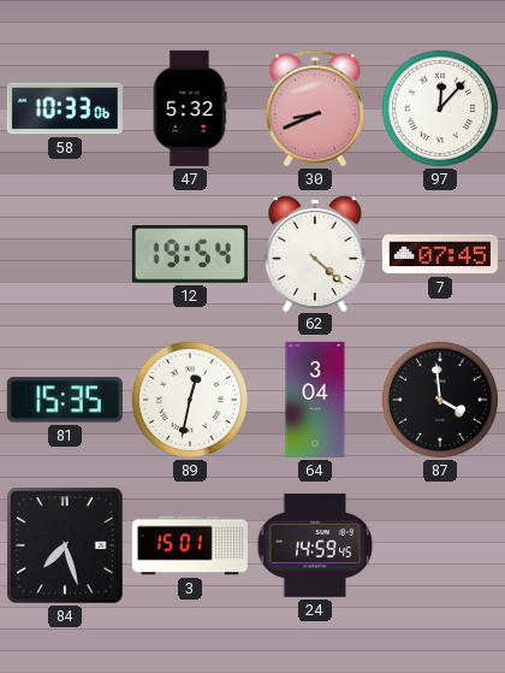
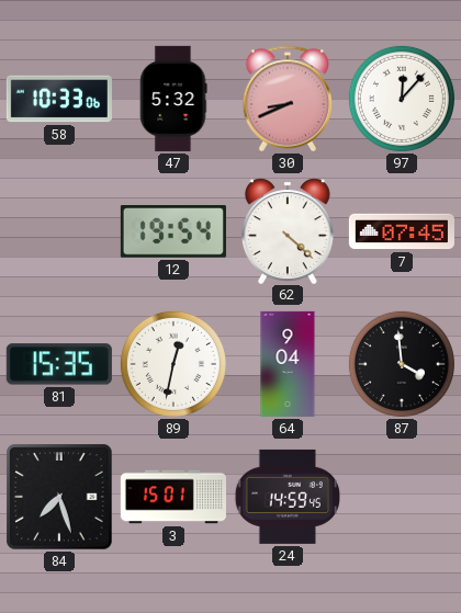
64: 3:04 -> 9:04
